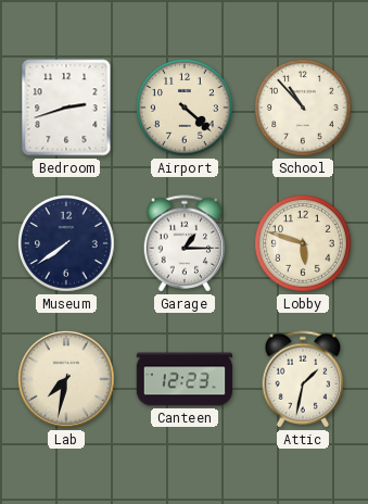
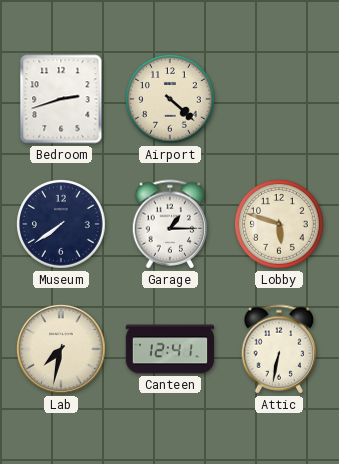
School: 10:53 -> none
Canteen: 12:23 -> 12:41
Attic: 1:32 -> 6:32
